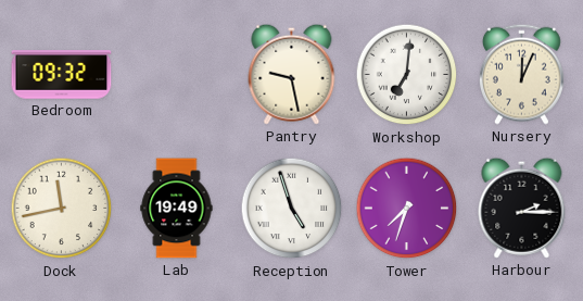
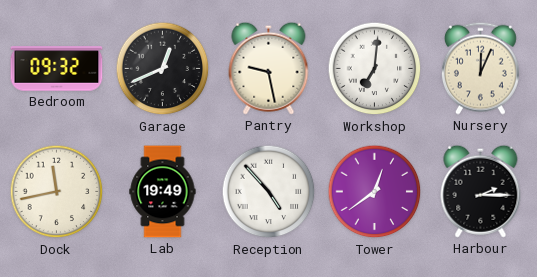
Garage: none -> 12:41
Reception: 4:57 -> 4:53
Tower: 7:33 -> 12:39
